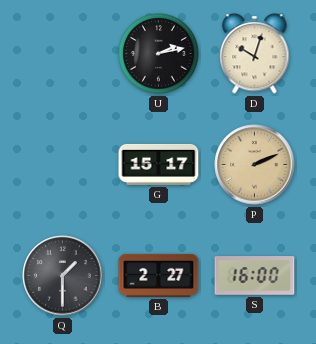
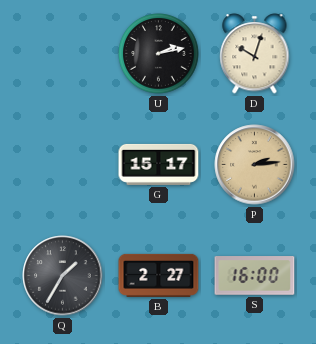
P: 2:11 -> 2:14
Q: 1:30 -> 1:35
